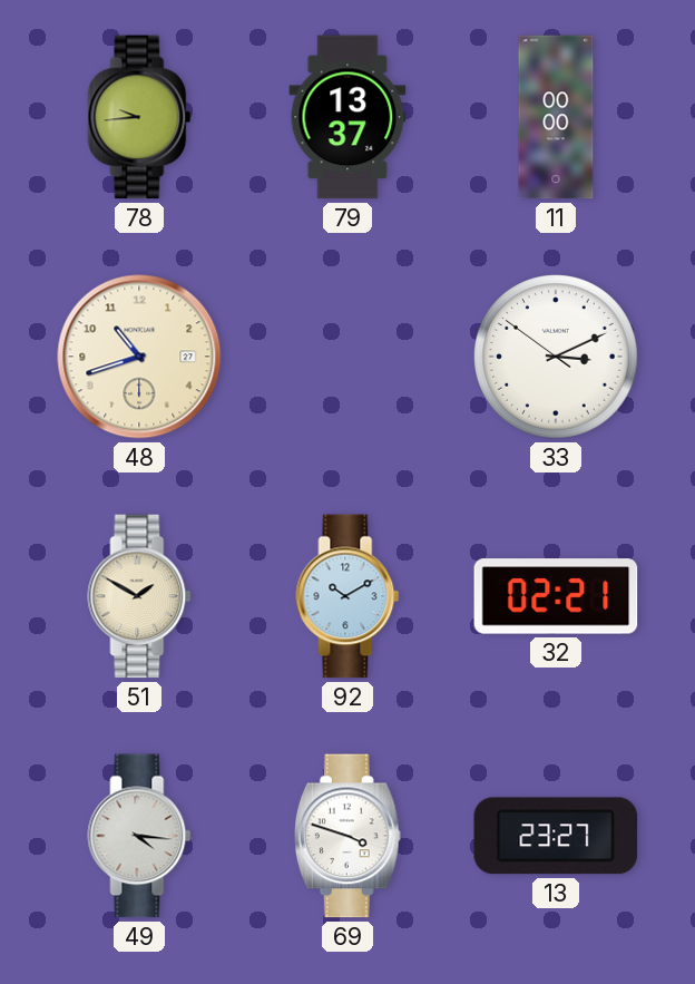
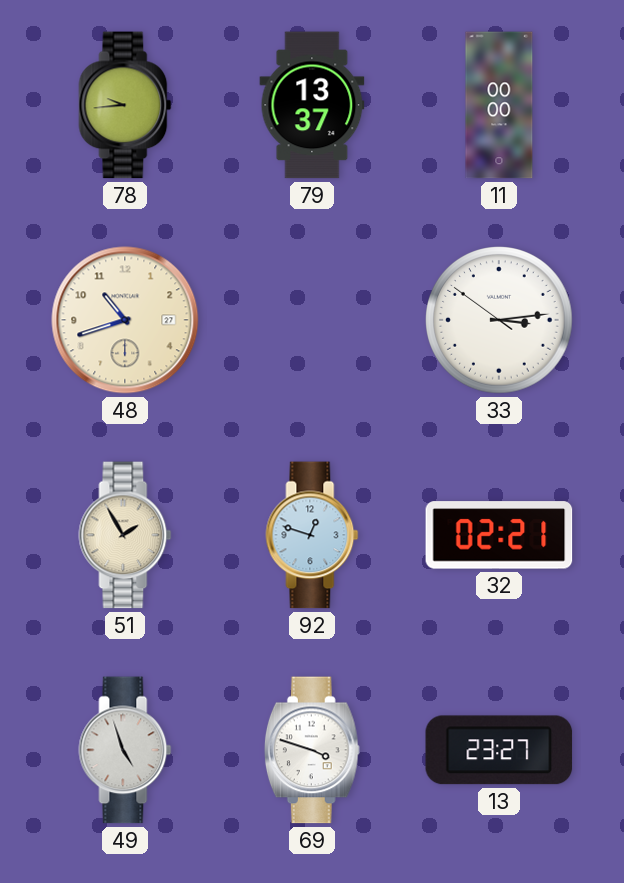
33: 3:10 -> 3:13
51: 1:50 -> 1:55
92: 10:10 -> 12:48
49: 4:16 -> 4:57
